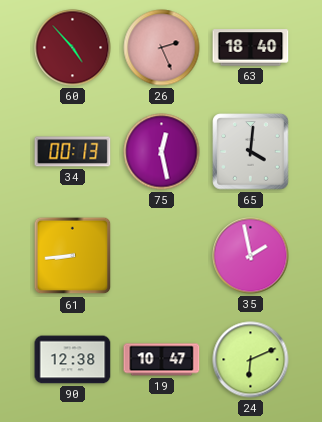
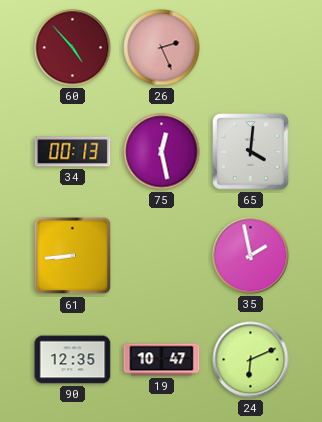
63: 18:40 -> none
90: 12:38 -> 12:35
